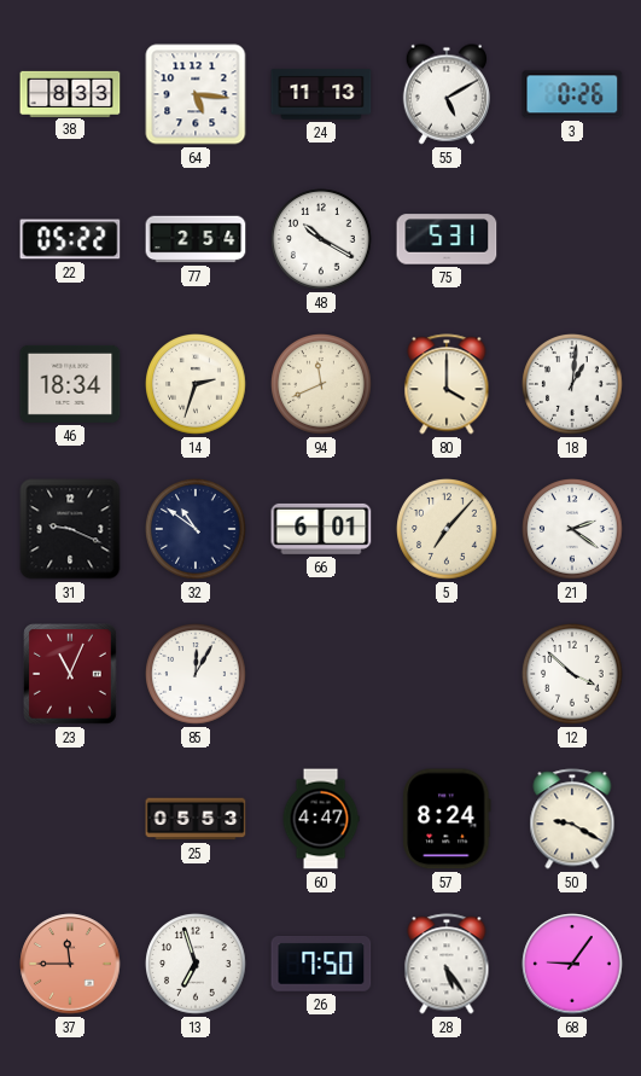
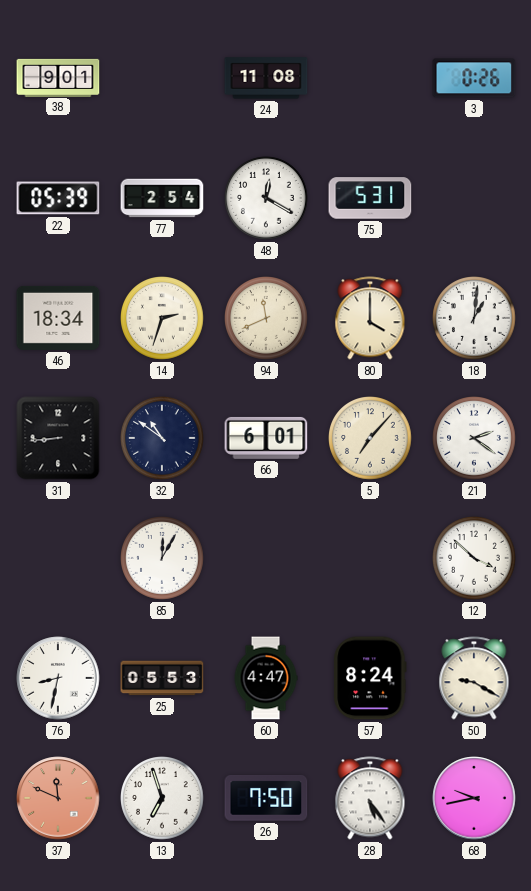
38: 8:33 -> 9:01
64: 5:16 -> none
24: 11:13 -> 11:08
55: 5:10 -> none
22: 05:22 -> 05:39
48: 10:20 -> 12:20
31: 9:19 -> 8:44
23: 11:04 -> none
76: none -> 8:32
37: 11:45 -> 11:49
68: 9:06 -> 9:43
